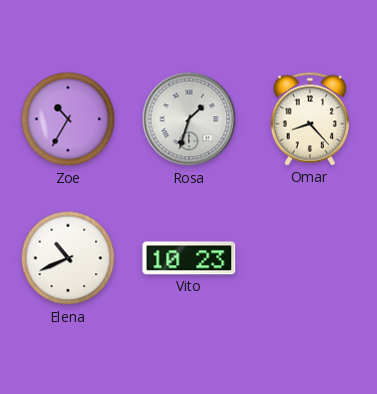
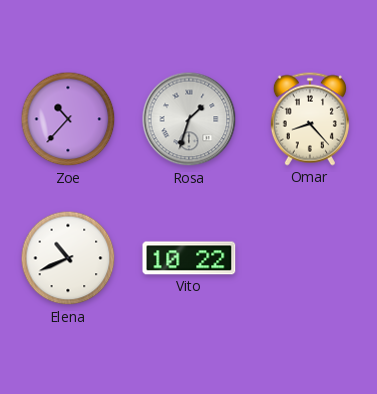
Zoe: 10:35 -> 10:37
Vito: 10:23 -> 10:22
